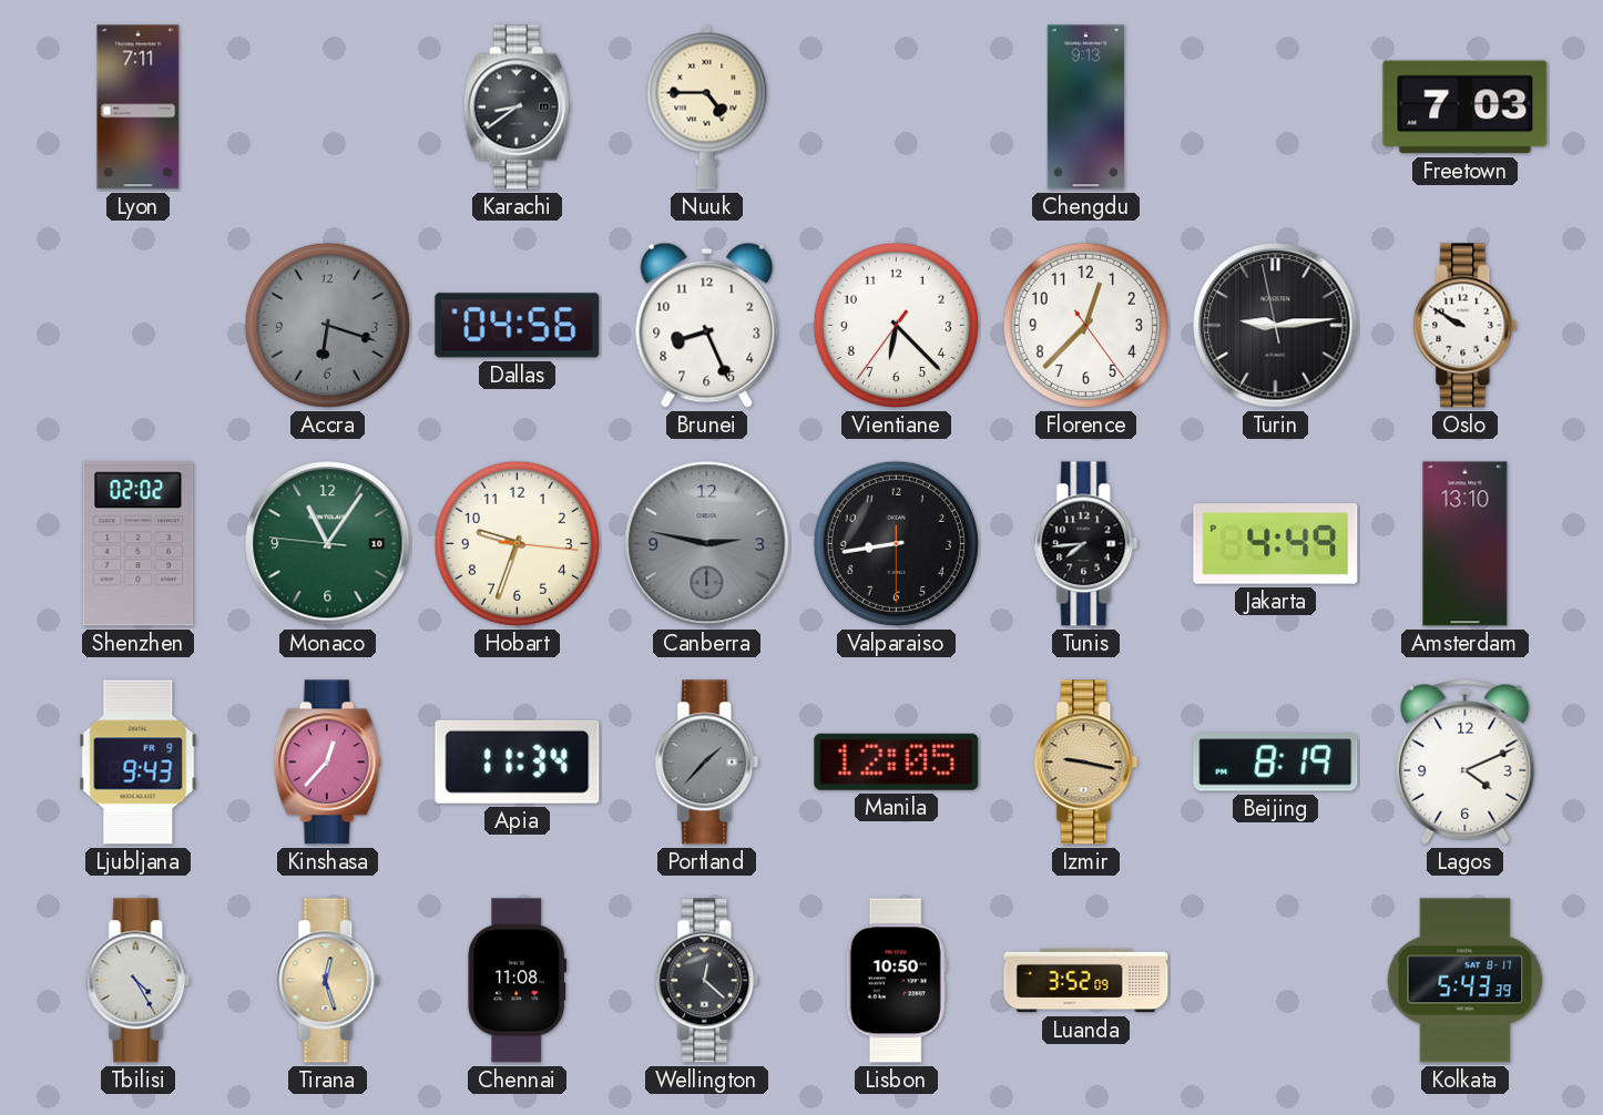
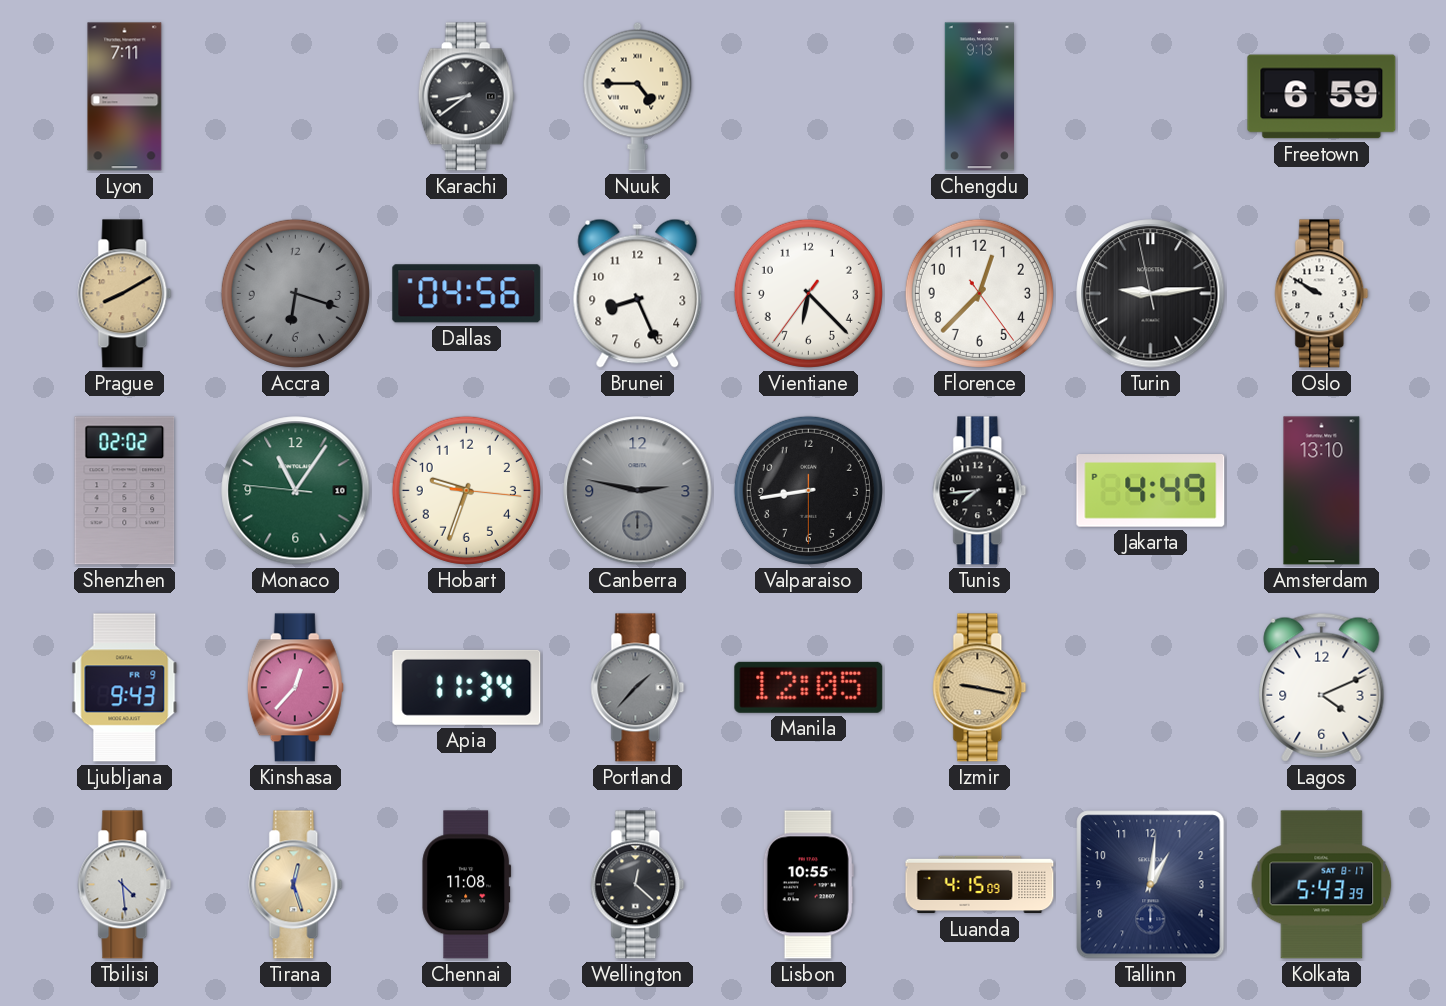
Freetown: 7:03 -> 6:59
Prague: none -> 8:10
Beijing: 8:19 -> none
Tbilisi: 4:25 -> 4:29
Lisbon: 10:50 -> 10:55
Luanda: 3:52 -> 4:15
Tallinn: none -> 1:01
